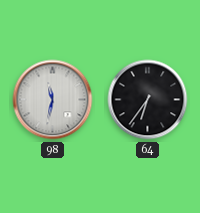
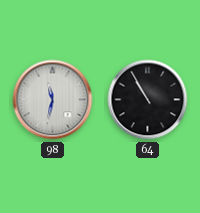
64: 6:36 -> 10:55
